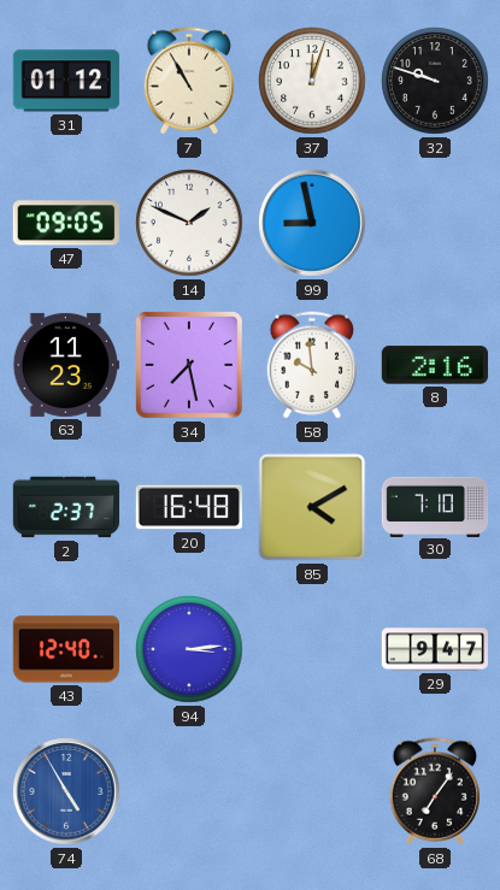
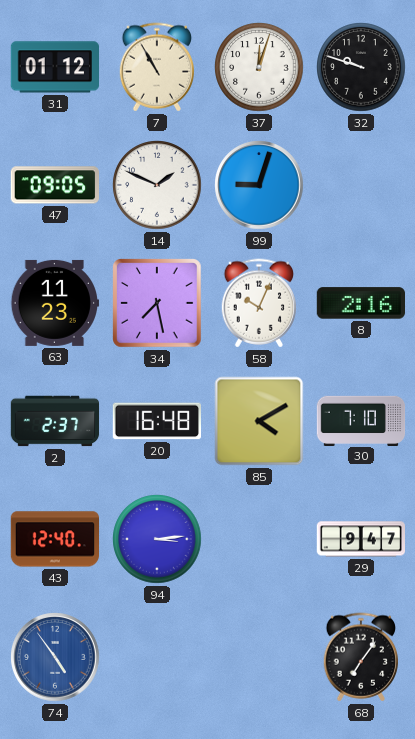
99: 8:58 -> 9:03
58: 9:59 -> 10:04
74: 4:55 -> 4:54
